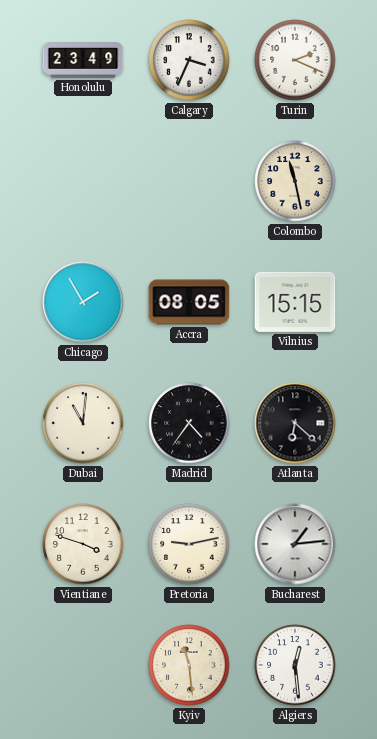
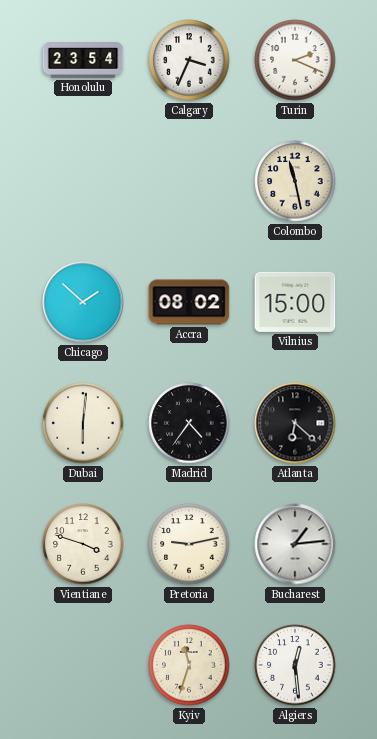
Honolulu: 23:49 -> 23:54
Chicago: 1:55 -> 1:52
Accra: 08:05 -> 08:02
Vilnius: 15:15 -> 15:00
Dubai: 11:01 -> 6:01
Kyiv: 11:29 -> 11:33
